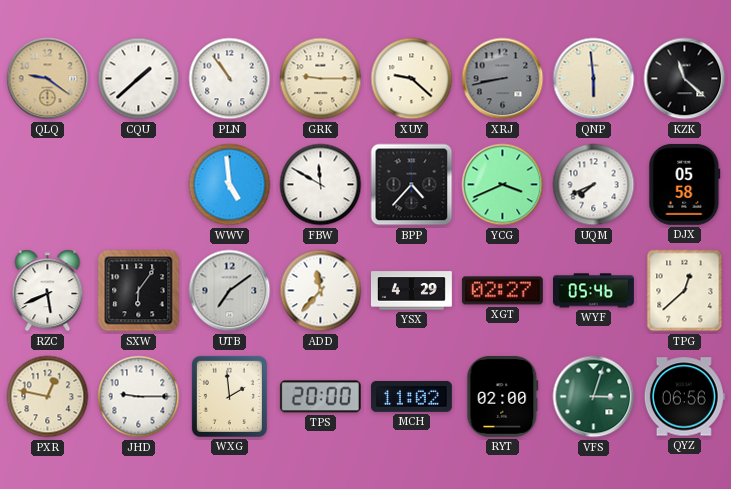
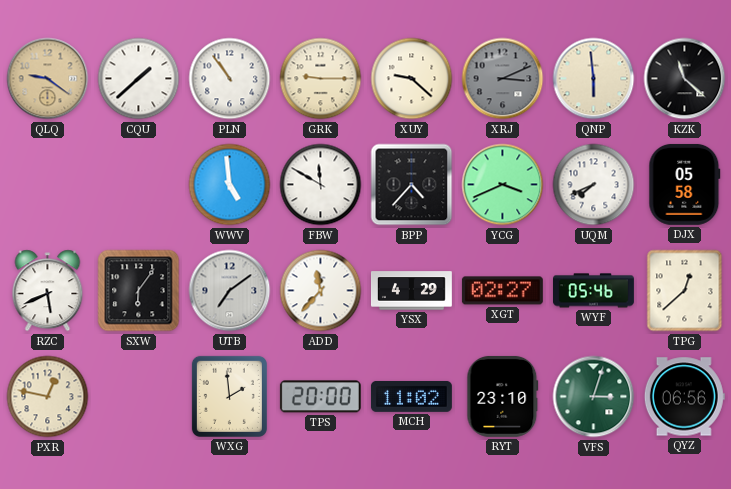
XRJ: 8:43 -> 3:11
JHD: 9:15 -> none
RYT: 02:00 -> 23:10
